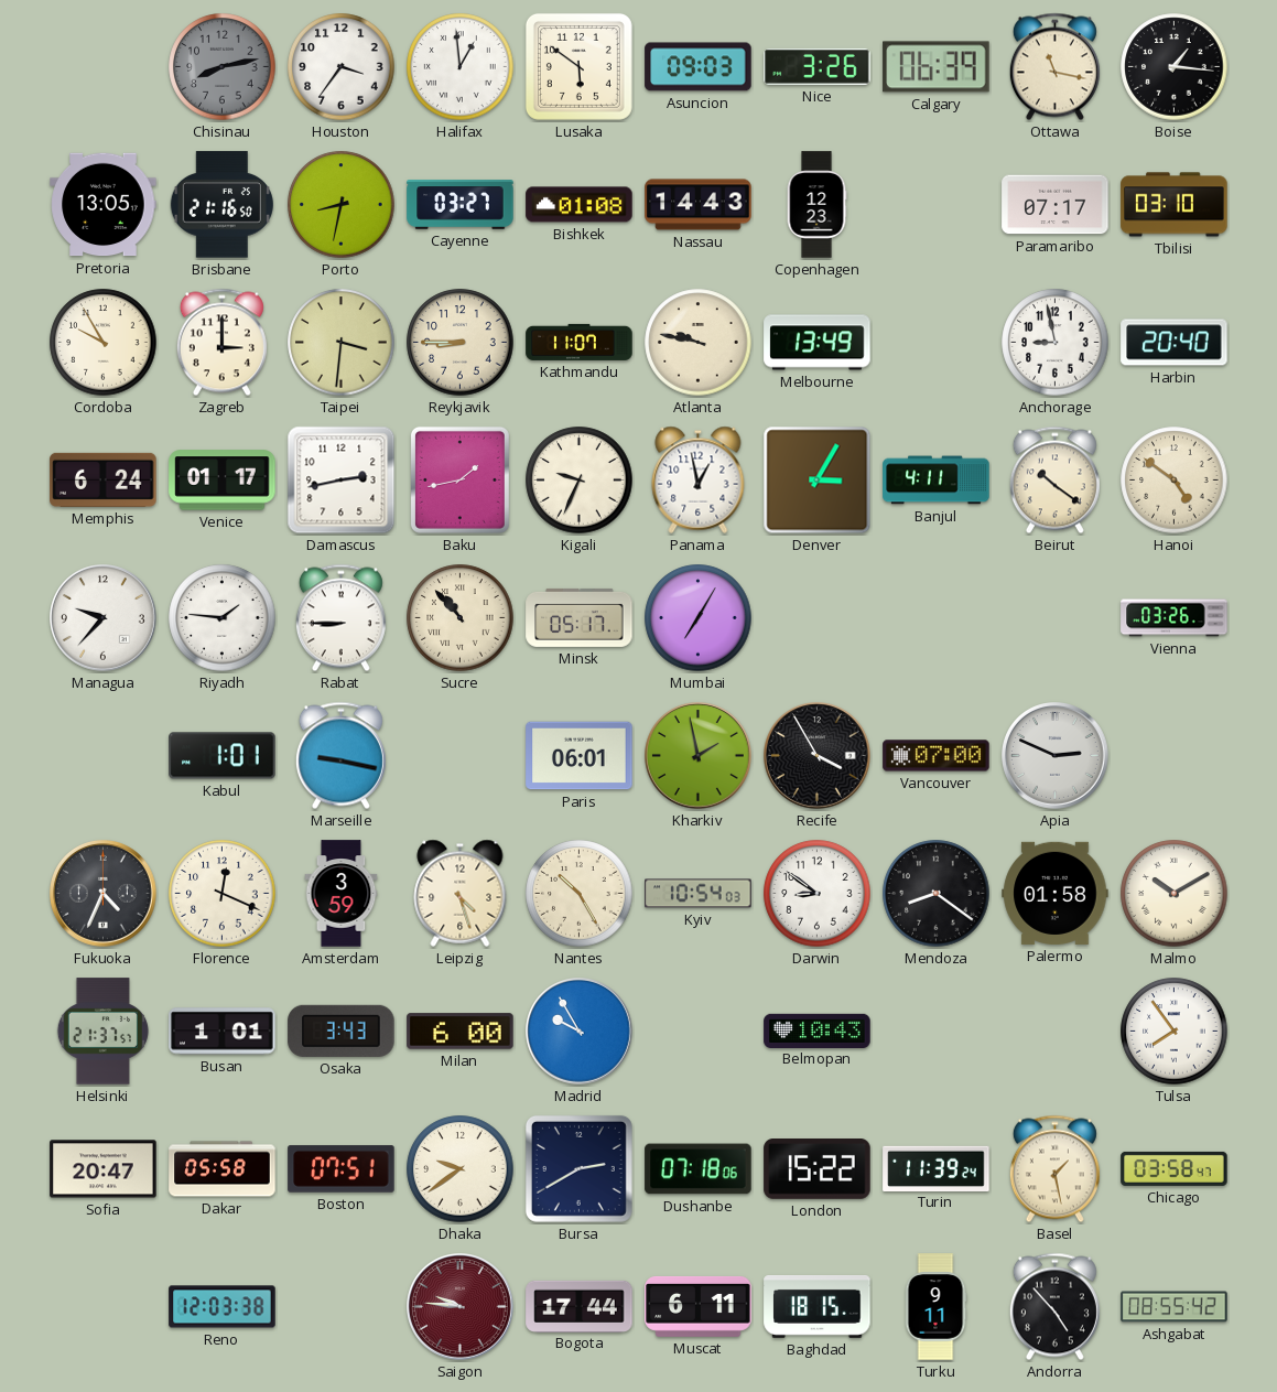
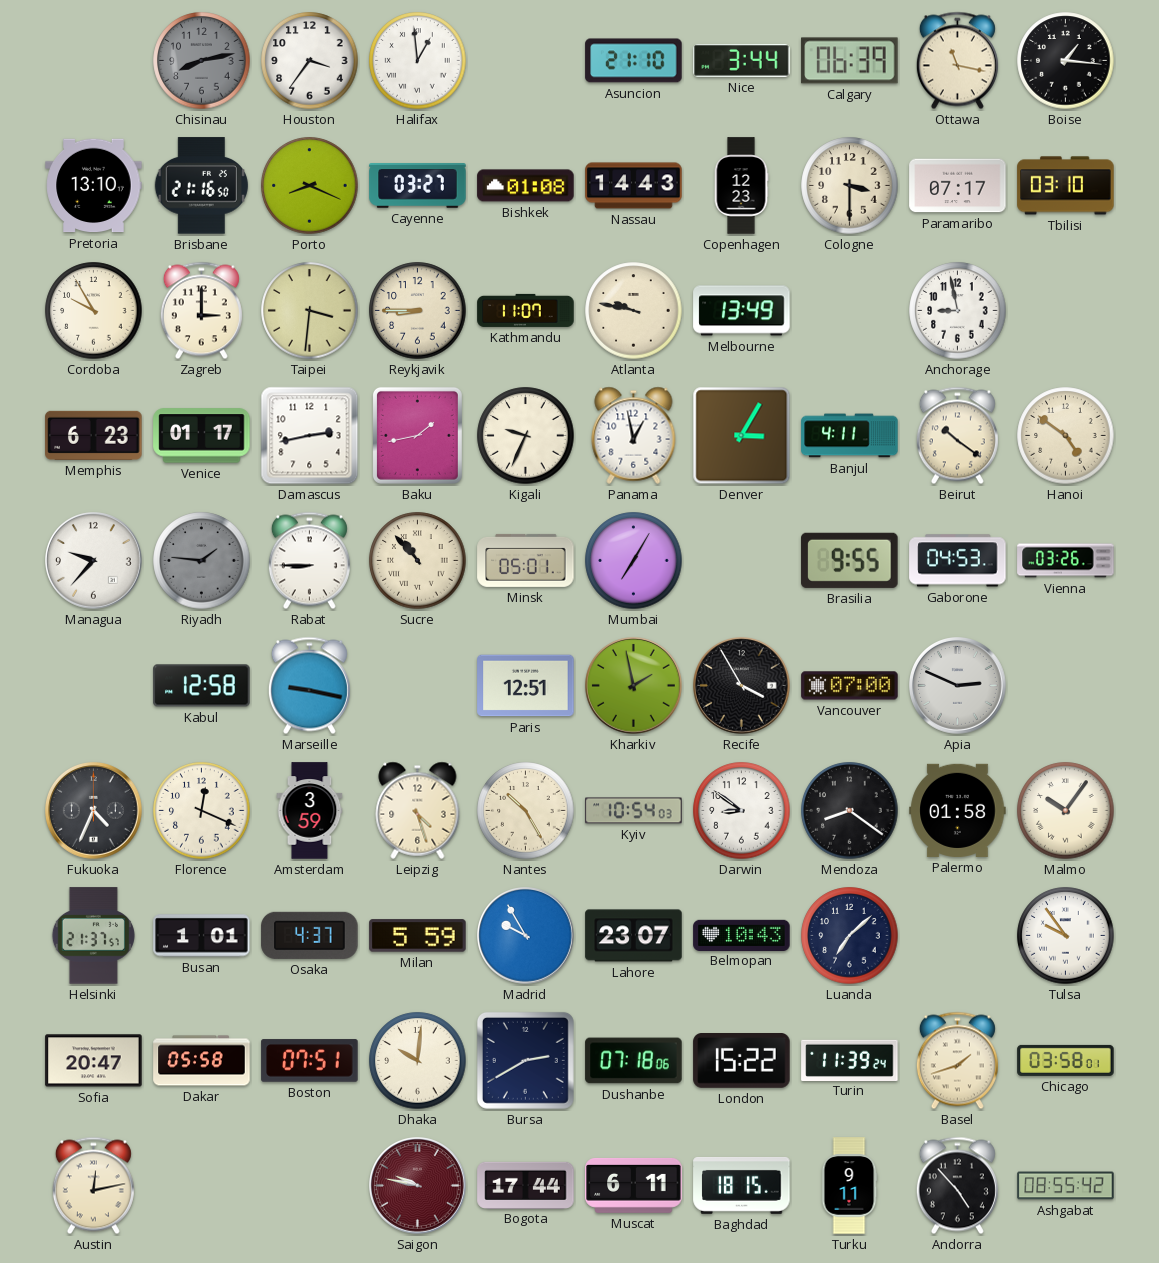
Lusaka: 5:51 -> none
Asuncion: 09:03 -> 21:10
Nice: 3:26 -> 3:44
Pretoria: 13:05 -> 13:10
Porto: 8:32 -> 8:19
Cologne: none -> 3:30
Harbin: 20:40 -> none
Memphis: 6:24 -> 6:23
Riyadh dial: white -> grey
Minsk: 05:17 -> 05:01
Brasilia: none -> 9:55
Gaborone: none -> 04:53
Kabul: 1:01 -> 12:58
Paris: 06:01 -> 12:51
Malmo: 10:10 -> 10:06
Osaka: 3:43 -> 4:37
Milan: 6:00 -> 5:59
Lahore: none -> 23:07
Luanda: none -> 7:08
Tulsa: 7:54 -> 9:54
Dhaka: 9:39 -> 10:01
Basel: 1:28 -> 1:42
Chicago: 03:58:47 -> 03:58:01
Austin: none -> 12:13
Reno: 12:03 -> none
Saigon: 9:46 -> 9:47
